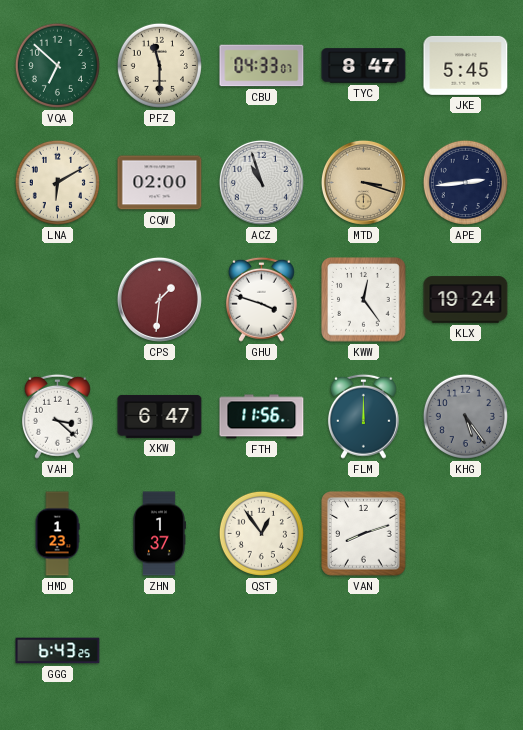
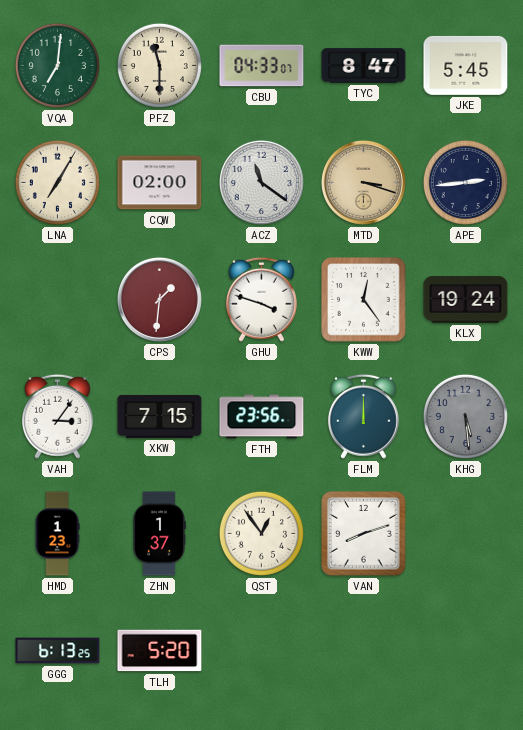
VQA: 6:52 -> 7:01
LNA: 6:10 -> 7:05
ACZ: 10:57 -> 11:21
VAH: 3:22 -> 3:06
XKW: 6:47 -> 7:15
FTH: 11:56 -> 23:56
KHG: 5:24 -> 5:29
GGG: 6:43 -> 6:13
TLH: none -> 5:20
